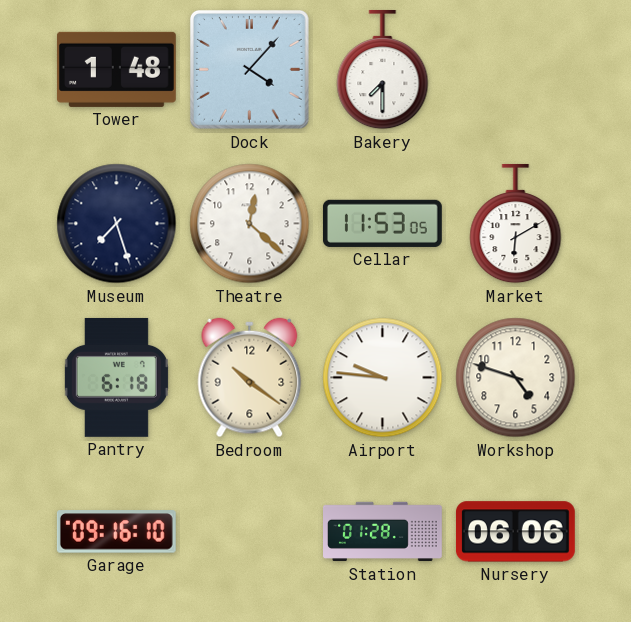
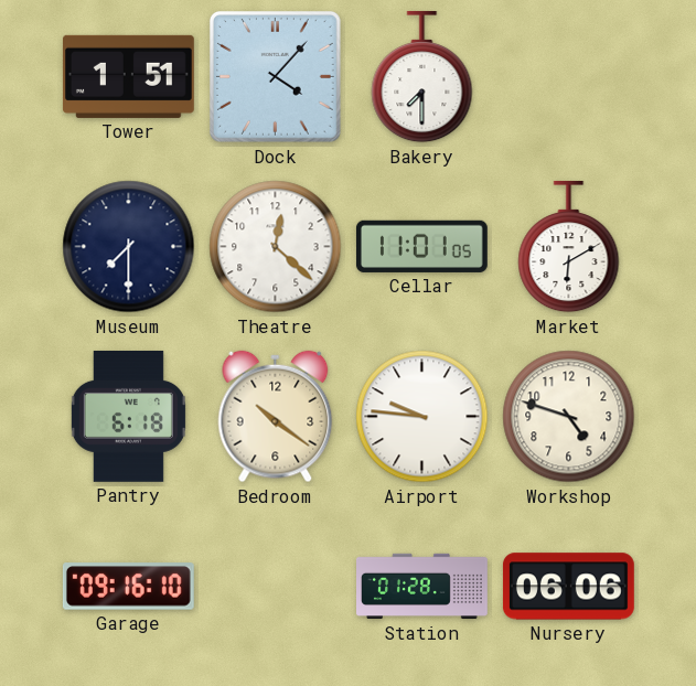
Tower: 1:48 -> 1:51
Museum: 7:27 -> 7:30
Cellar: 11:53 -> 11:01
